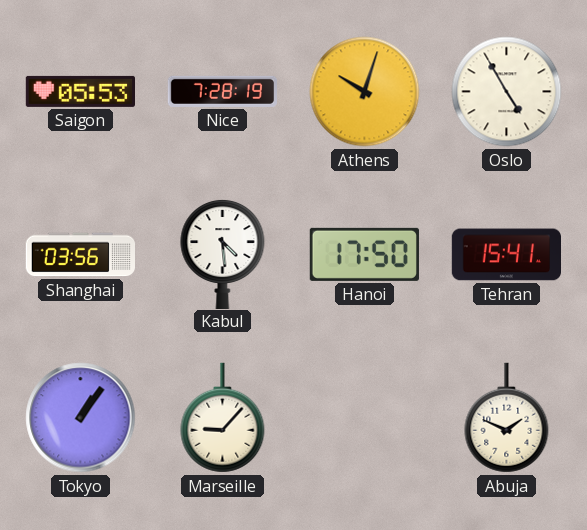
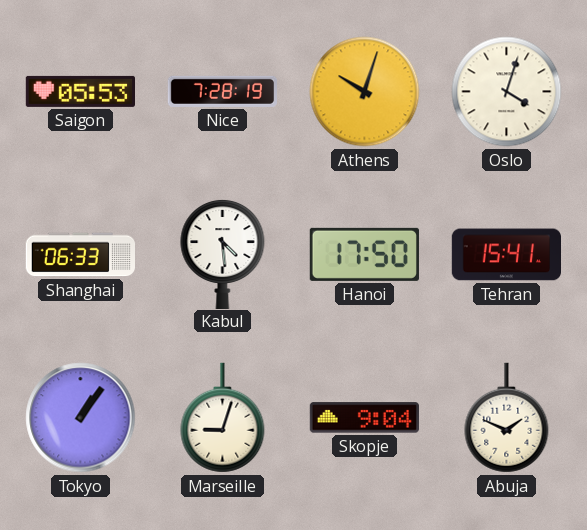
Oslo: 4:55 -> 4:03
Shanghai: 03:56 -> 06:33
Marseille: 9:07 -> 9:03
Skopje: none -> 9:04
